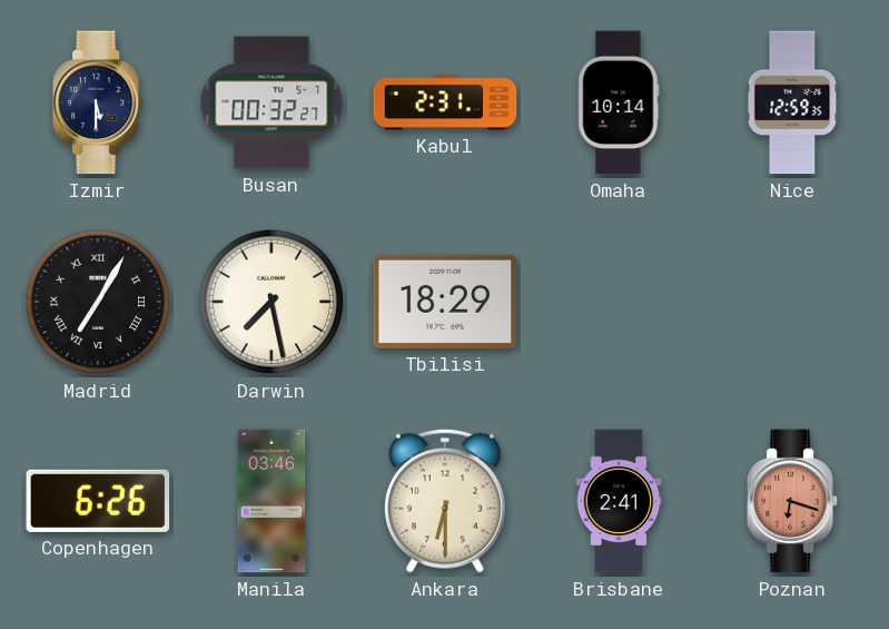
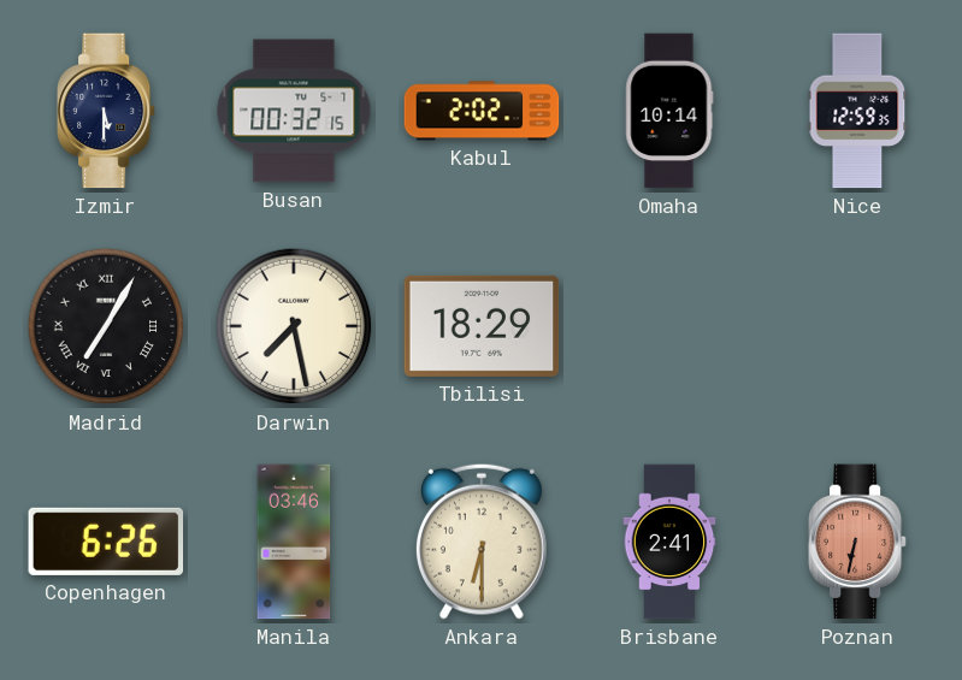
Busan: 00:32:27 -> 00:32:15
Kabul: 2:31 -> 2:02
Poznan: 6:18 -> 6:32
